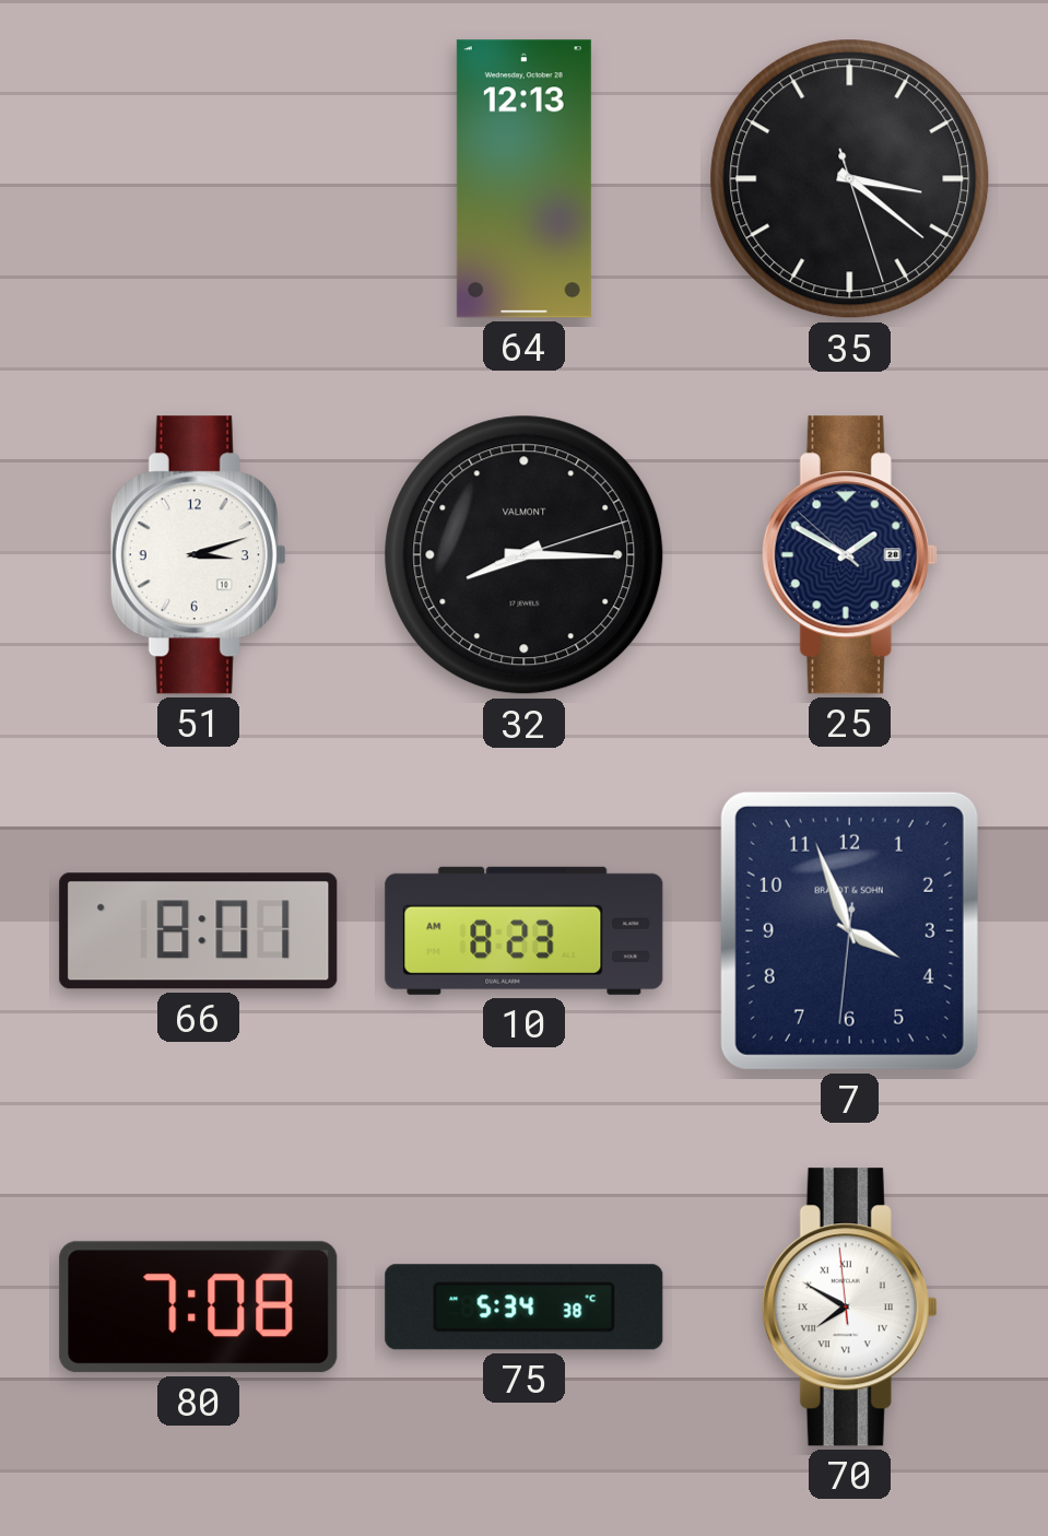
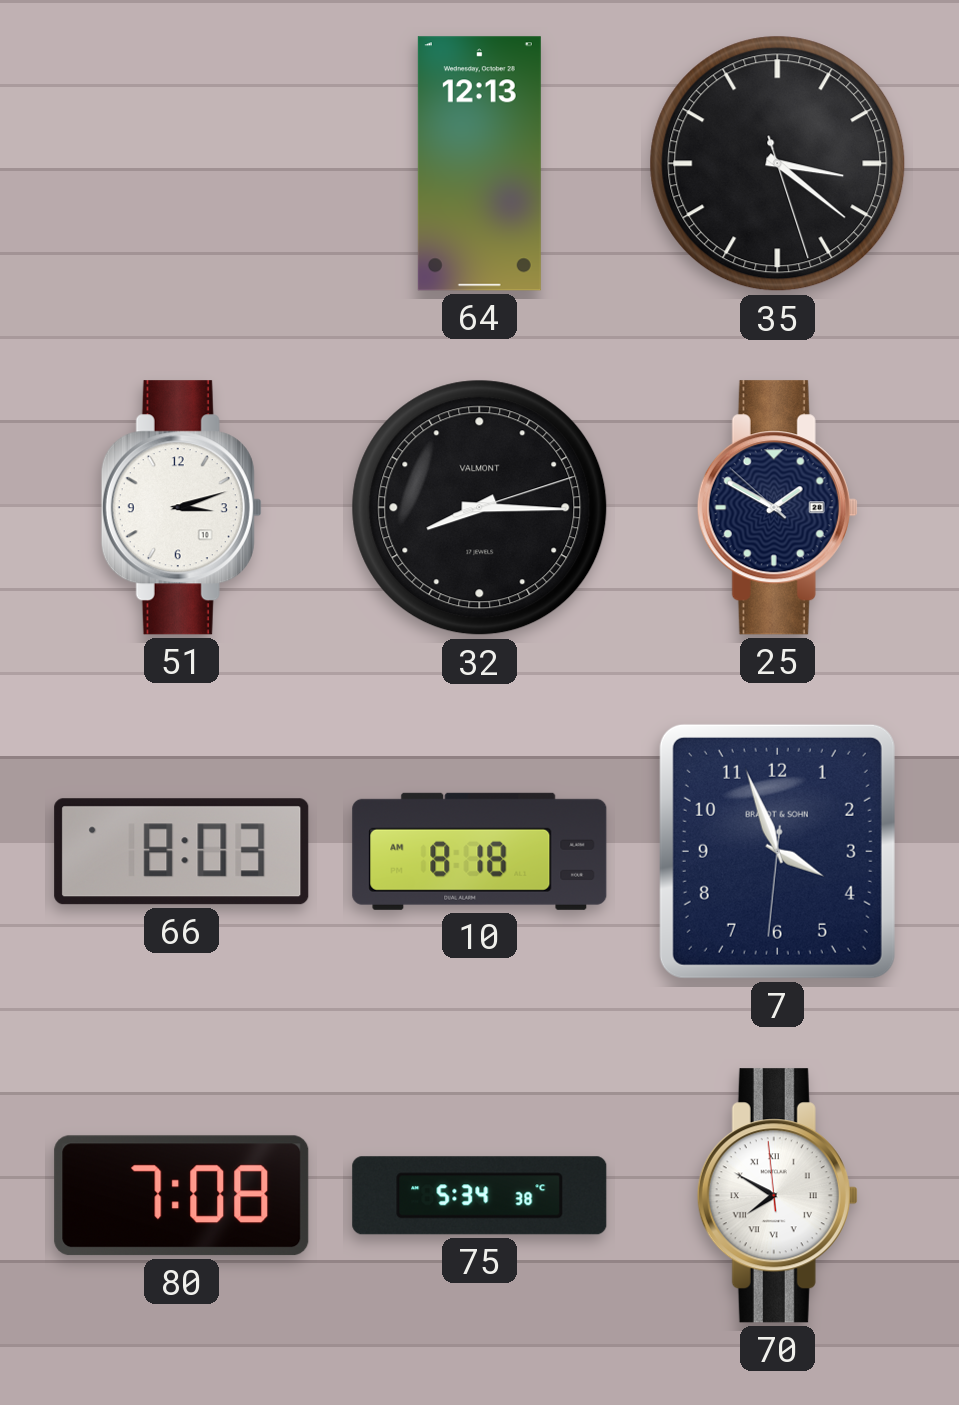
66: 8:01 -> 8:03
10: 8:23 -> 8:18
